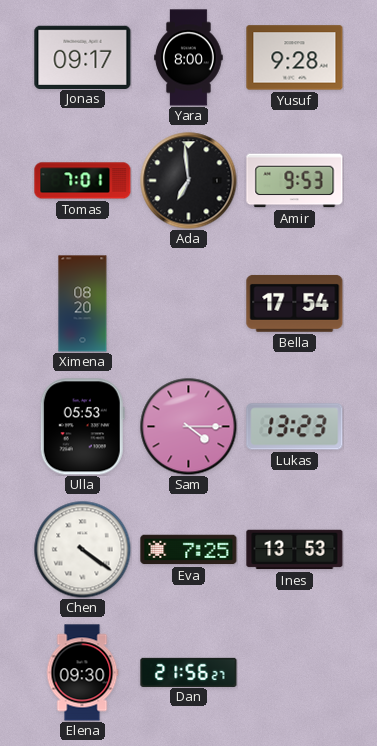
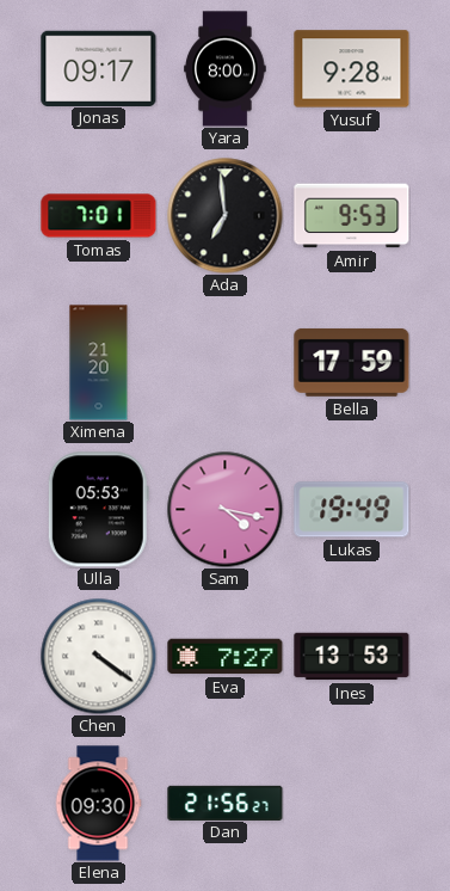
Ximena: 08:20 -> 21:20
Bella: 17:54 -> 17:59
Sam: 4:15 -> 4:17
Lukas: 13:23 -> 19:49
Eva: 7:25 -> 7:27
